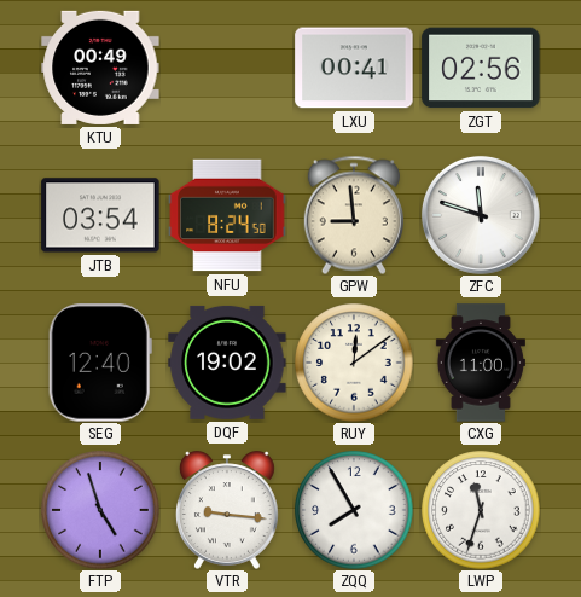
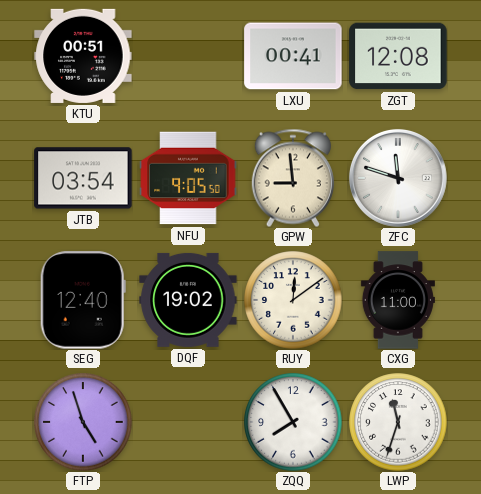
KTU: 00:49 -> 00:51
ZGT: 02:56 -> 12:08
NFU: 8:24 -> 9:05
VTR: 9:16 -> none
